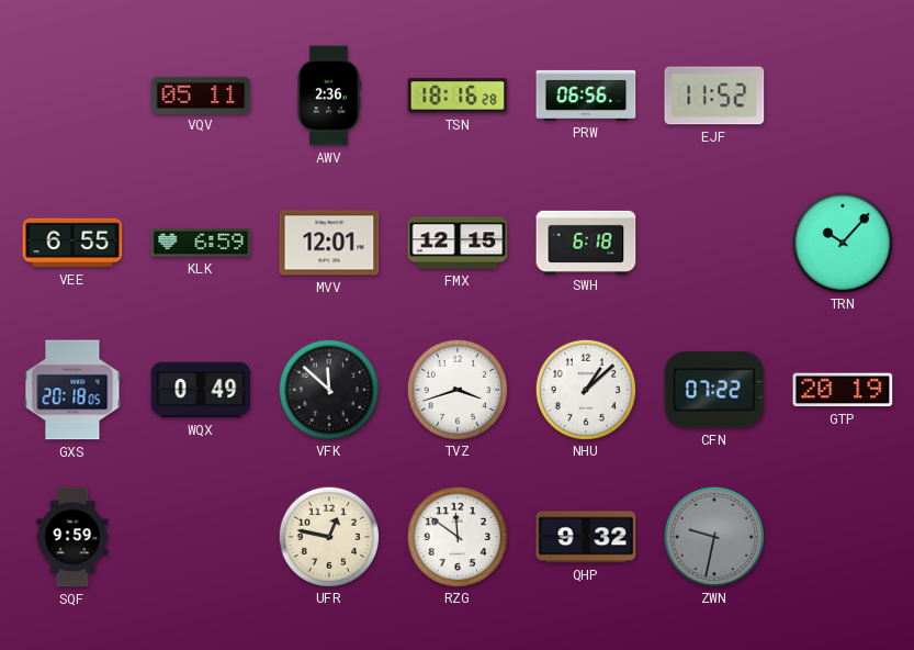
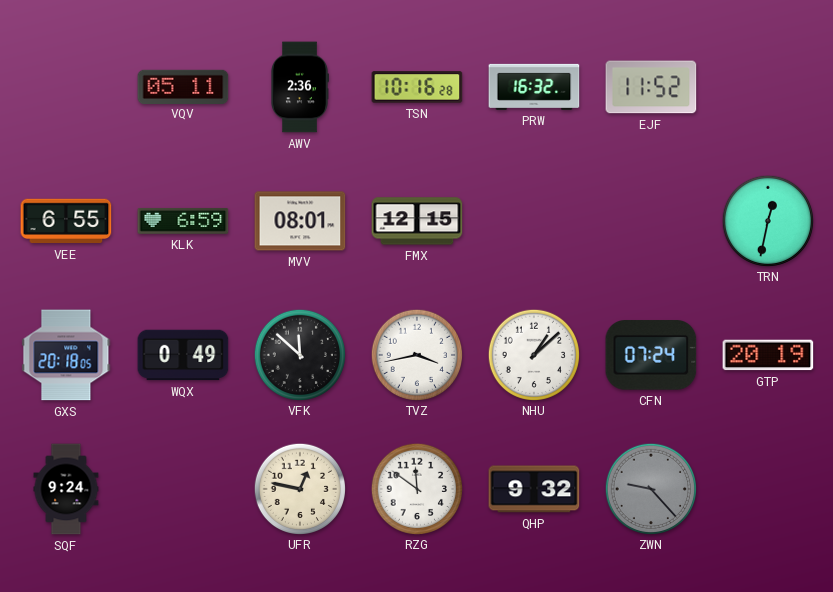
TSN: 18:16 -> 10:16
PRW: 06:56 -> 16:32
MVV: 12:01 -> 08:01
SWH: 6:18 -> none
TRN: 10:07 -> 12:32
TVZ: 3:42 -> 3:43
CFN: 07:22 -> 07:24
SQF: 9:59 -> 9:24
ZWN: 9:32 -> 9:23
